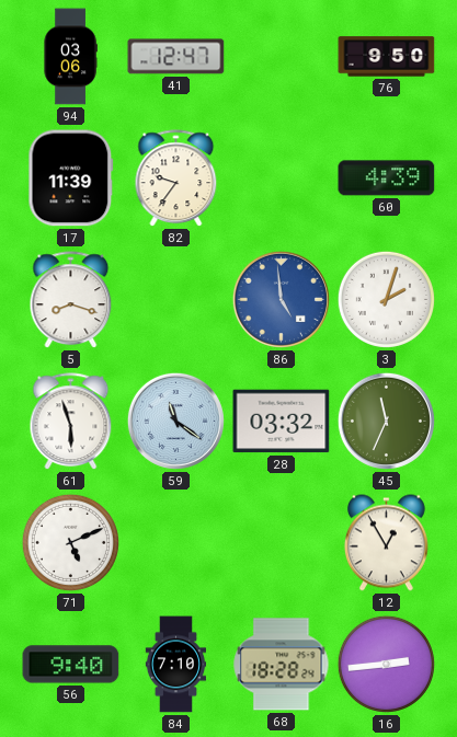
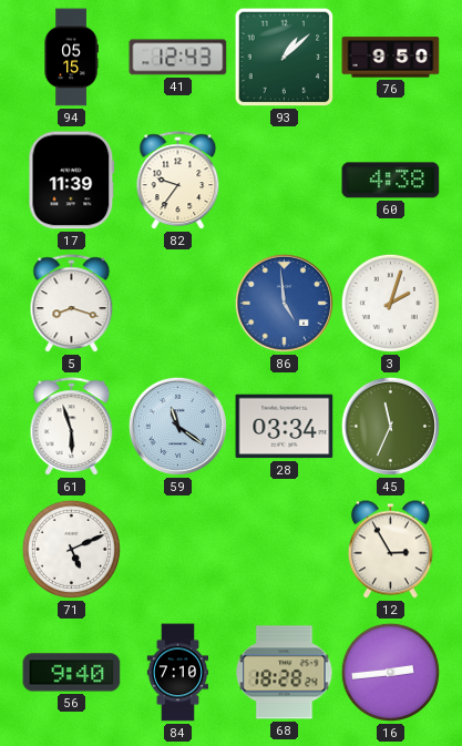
94: 03:06 -> 05:15
41: 12:47 -> 12:43
93: none -> 1:08
60: 4:39 -> 4:38
28: 03:32 -> 03:34
12: 12:55 -> 2:55
